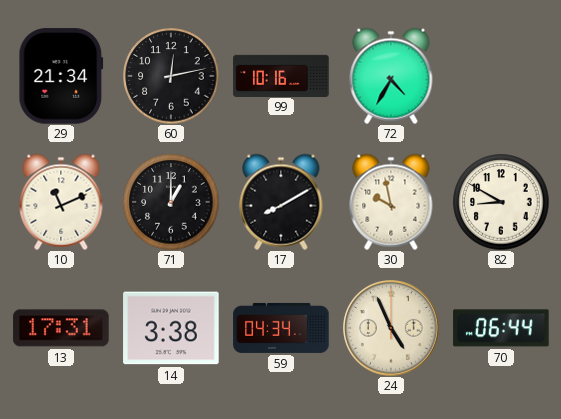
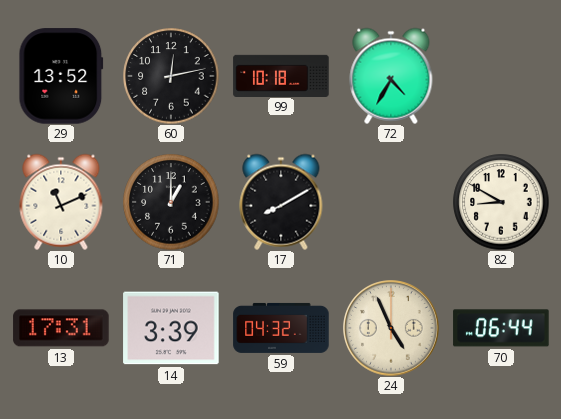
29: 21:34 -> 13:52
99: 10:16 -> 10:18
30: 9:58 -> none
14: 3:38 -> 3:39
59: 04:34 -> 04:32
